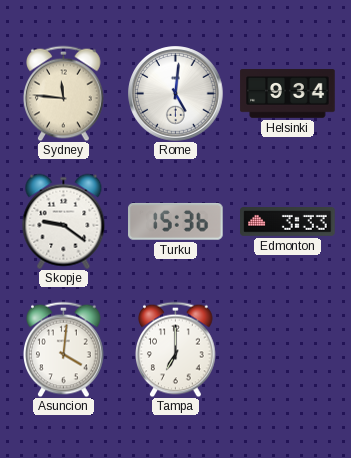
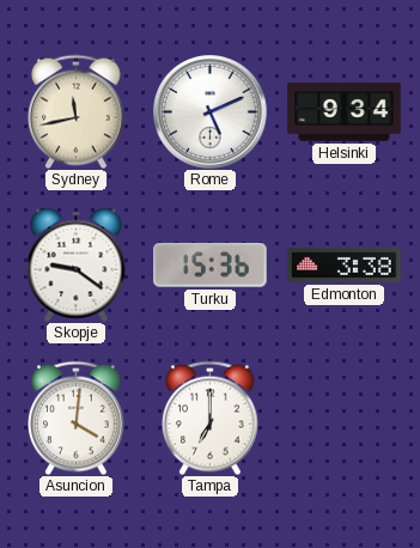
Sydney: 11:46 -> 11:43
Rome: 5:01 -> 5:11
Edmonton: 3:33 -> 3:38
